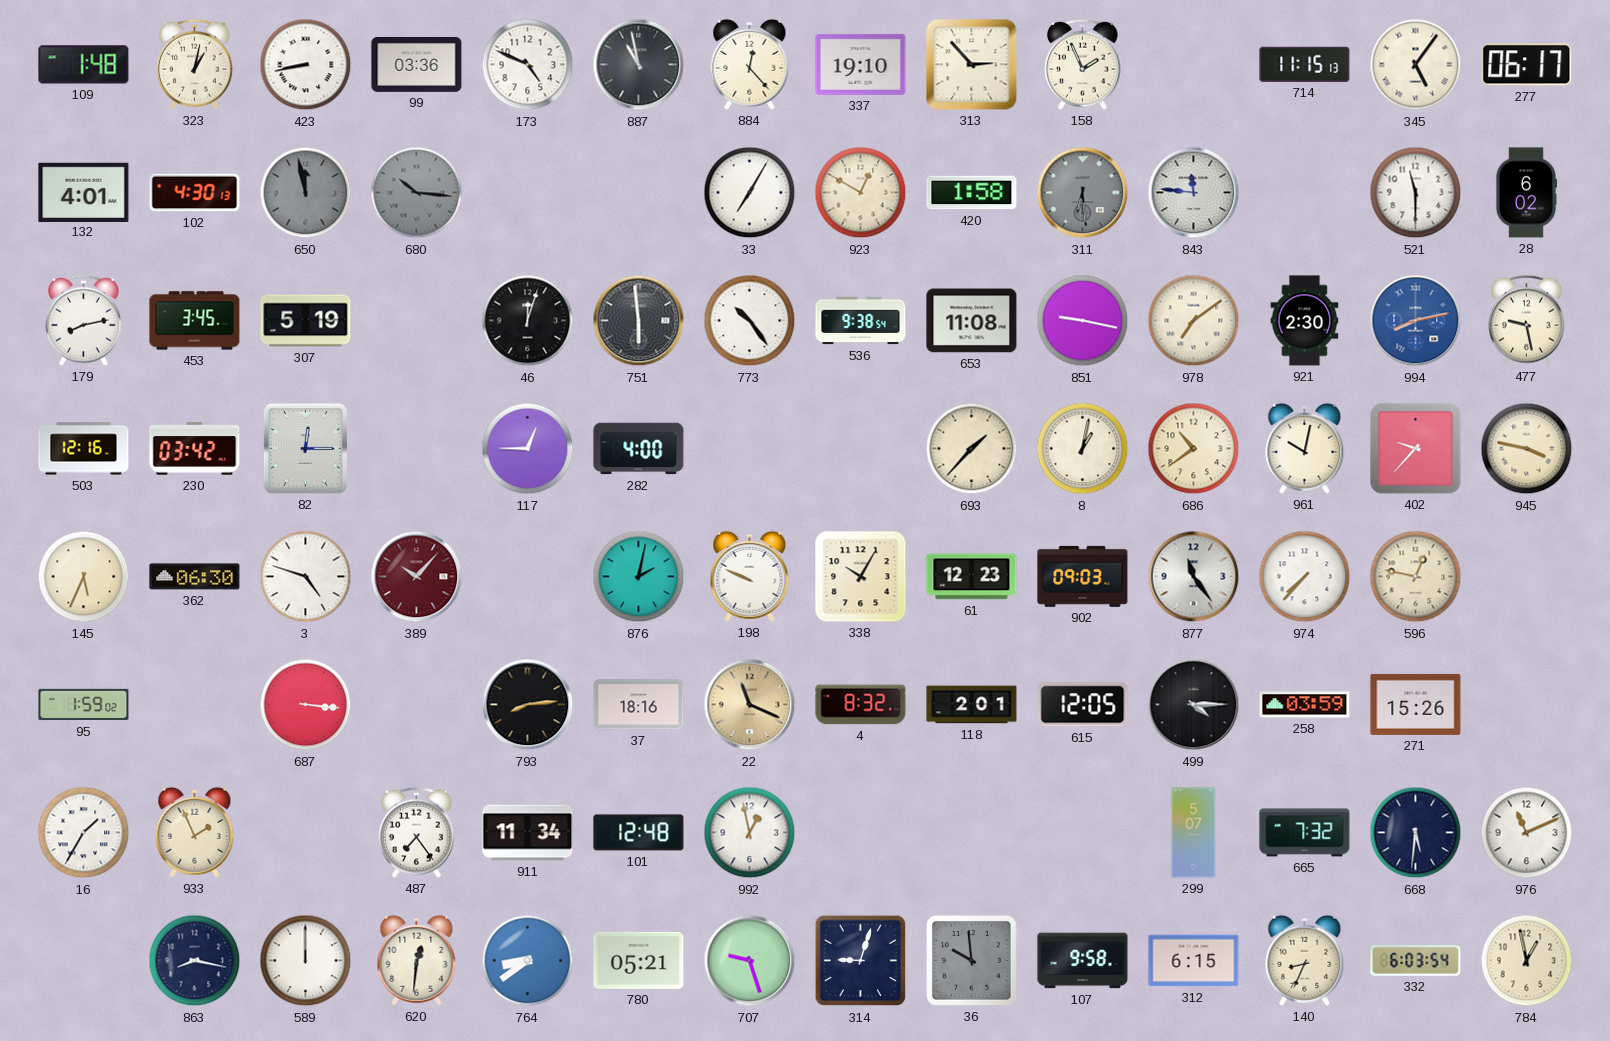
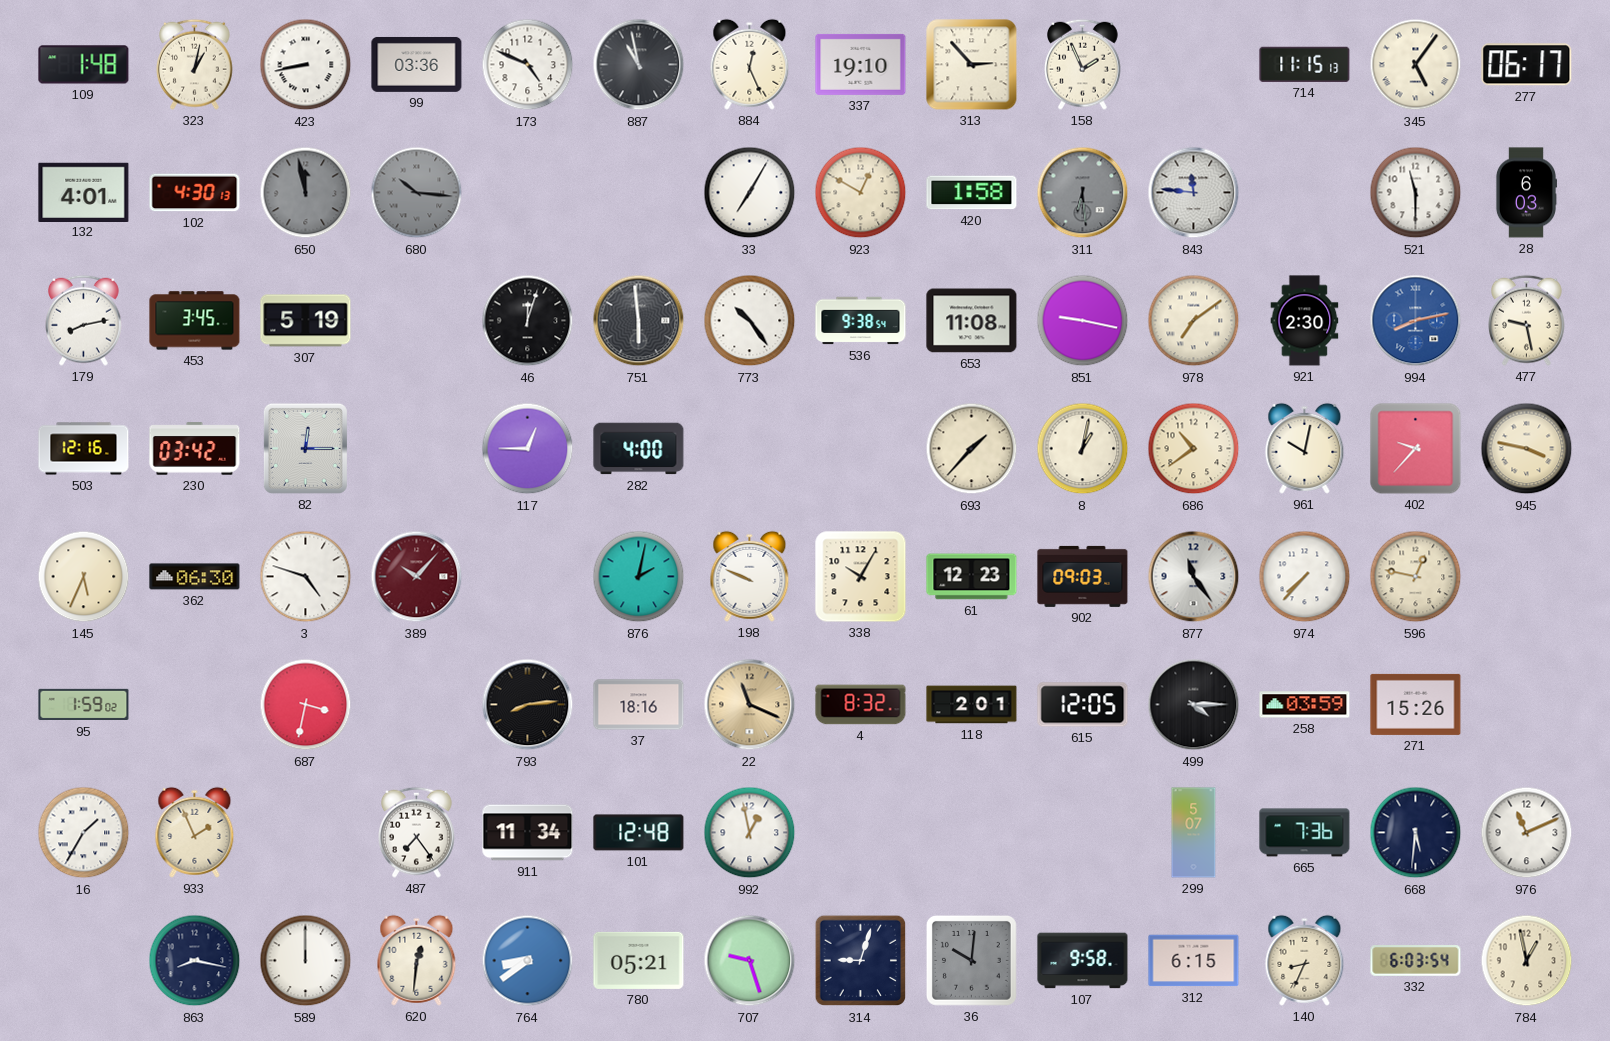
884: 12:23 -> 12:26
28: 6:02 -> 6:03
687: 3:16 -> 3:32
665: 7:32 -> 7:36
36: 9:59 -> 10:01
